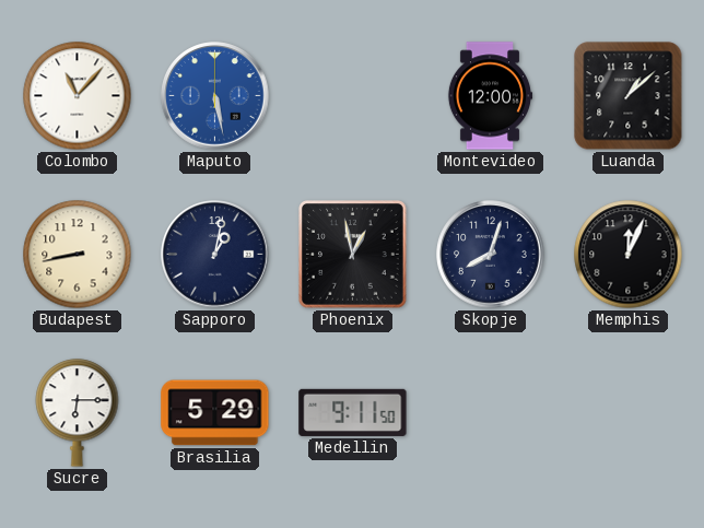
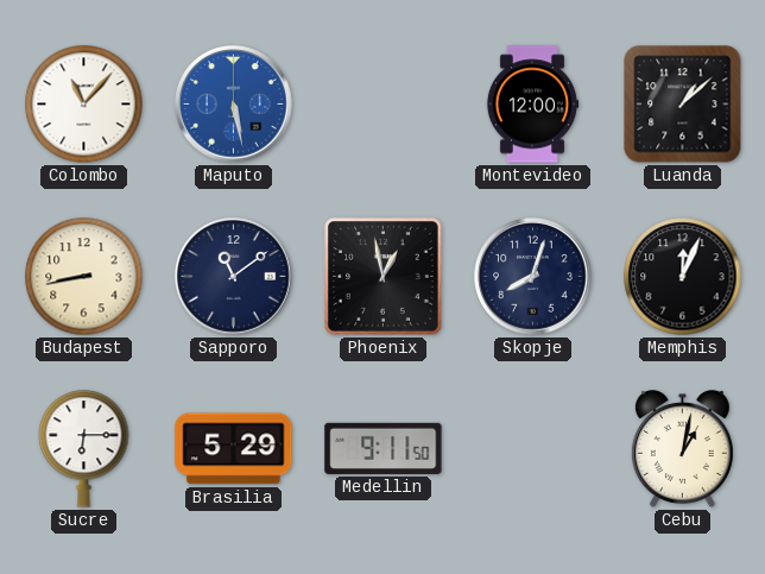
Sapporo: 1:02 -> 11:09
Cebu: none -> 1:02
